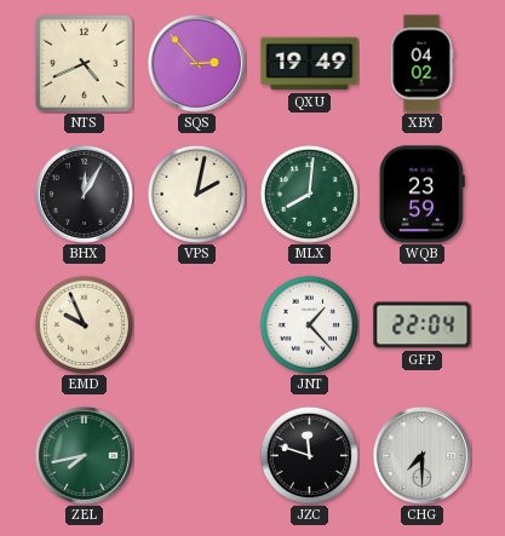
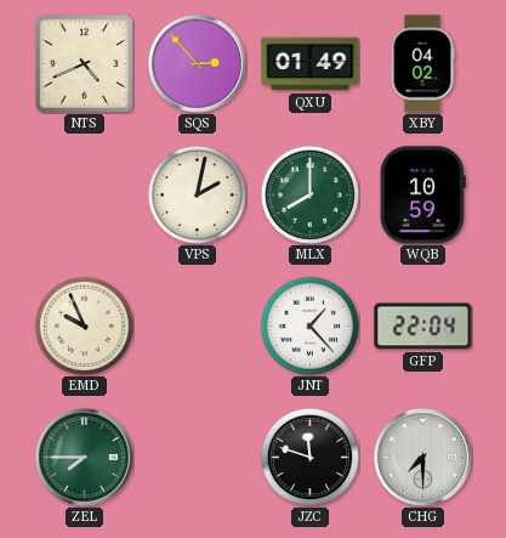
QXU: 19:49 -> 01:49
BHX: 12:05 -> none
MLX: 8:01 -> 8:00
WQB: 23:59 -> 10:59
ZEL: 7:43 -> 7:45
